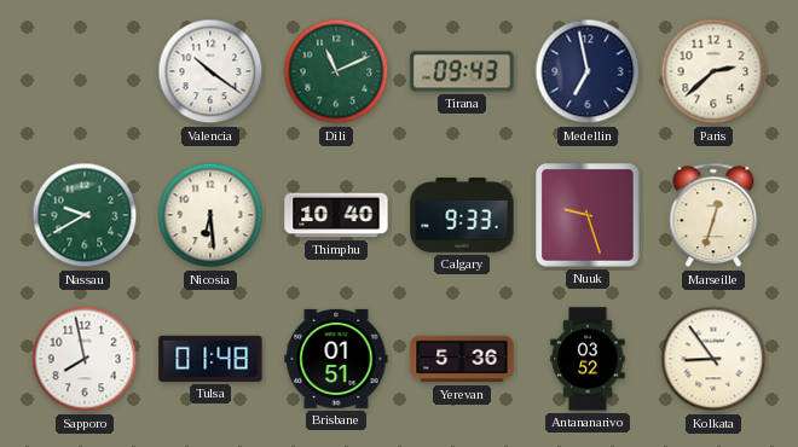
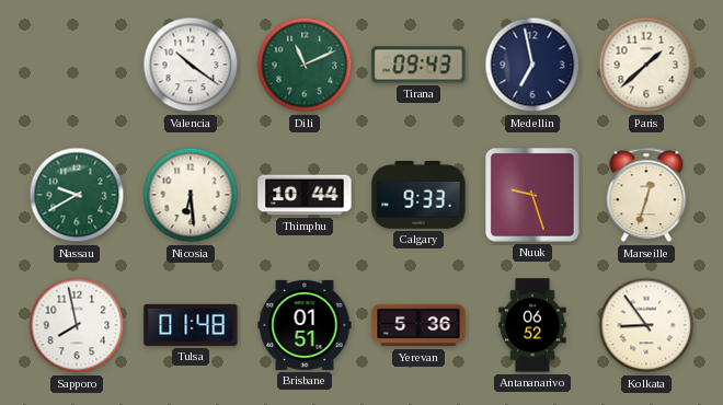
Paris: 2:38 -> 1:38
Thimphu: 10:40 -> 10:44
Antananarivo: 03:52 -> 06:52
